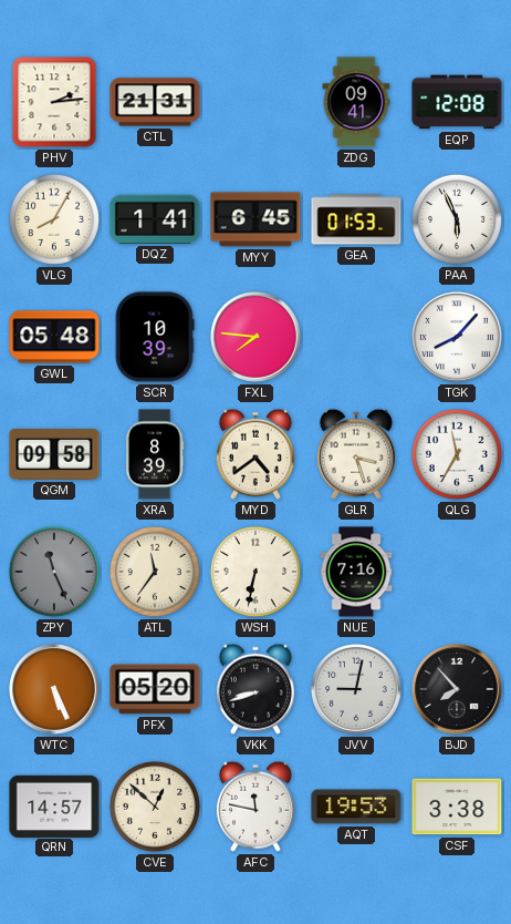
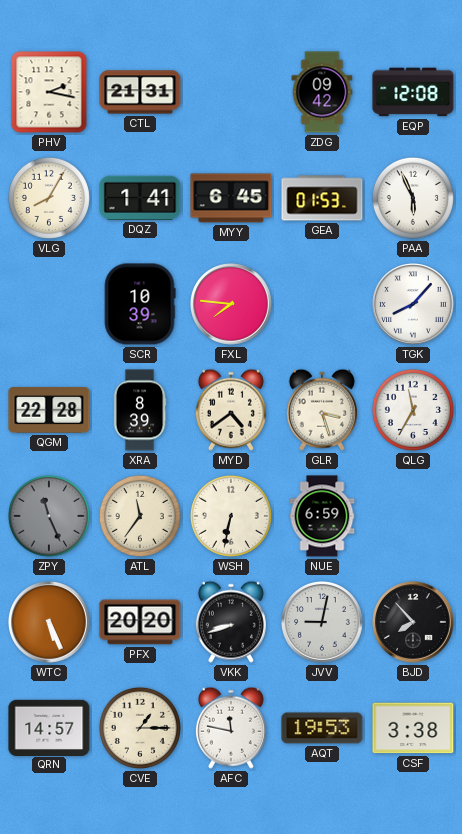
PHV: 2:14 -> 2:17
ZDG: 09:41 -> 09:42
GWL: 05:48 -> none
QGM: 09:58 -> 22:28
NUE: 7:16 -> 6:59
PFX: 05:20 -> 20:20
CVE: 12:52 -> 1:15
